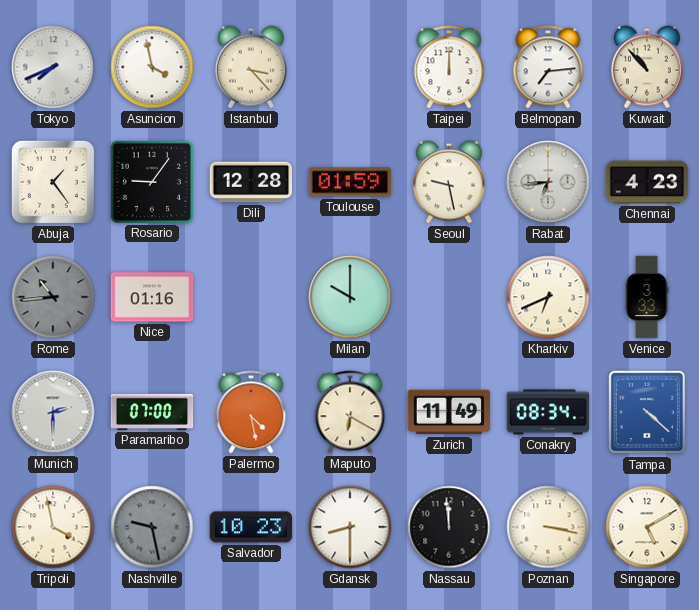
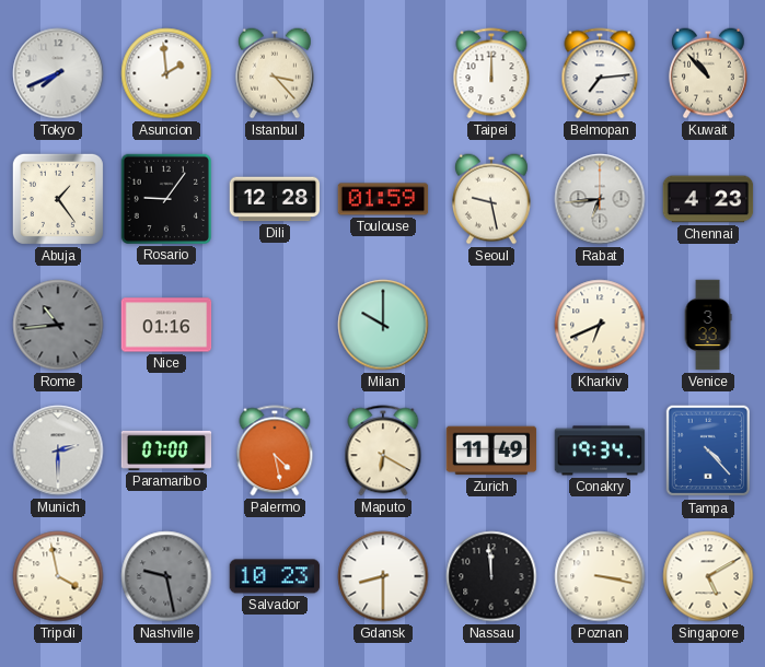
Asuncion: 3:58 -> 1:59
Conakry: 08:34 -> 19:34
Tampa: 4:22 -> 4:23
